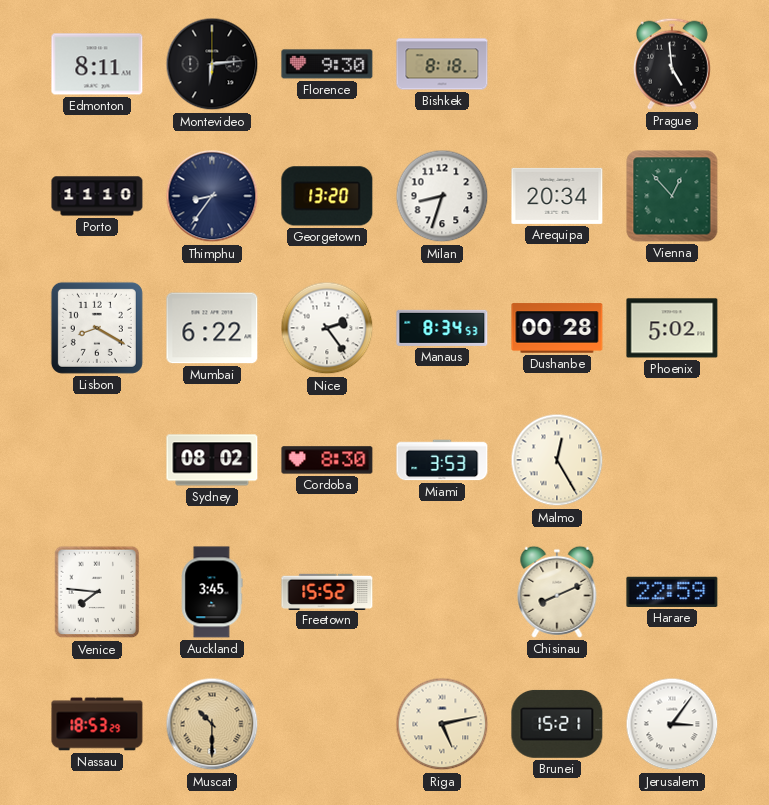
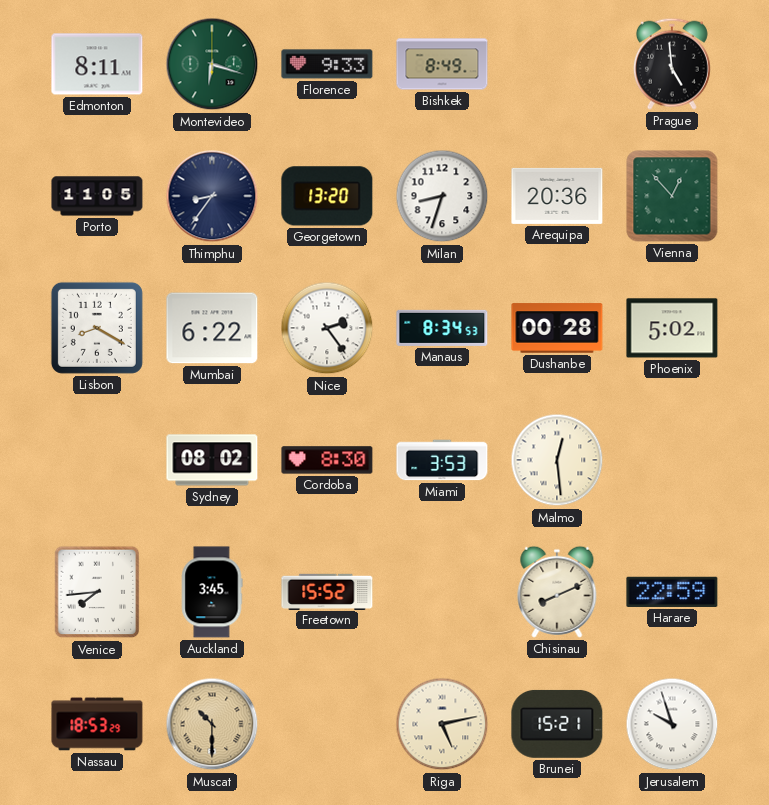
Montevideo: 6:14 -> 6:18
Montevideo dial: black -> green
Florence: 9:30 -> 9:33
Bishkek: 8:18 -> 8:49
Porto: 11:10 -> 11:05
Arequipa: 20:34 -> 20:36
Malmo: 12:25 -> 12:29
Venice: 7:46 -> 7:44
Jerusalem: 3:06 -> 9:57
